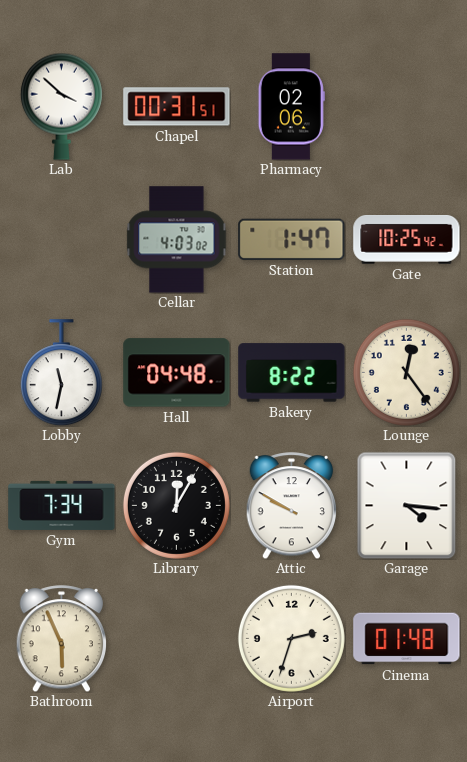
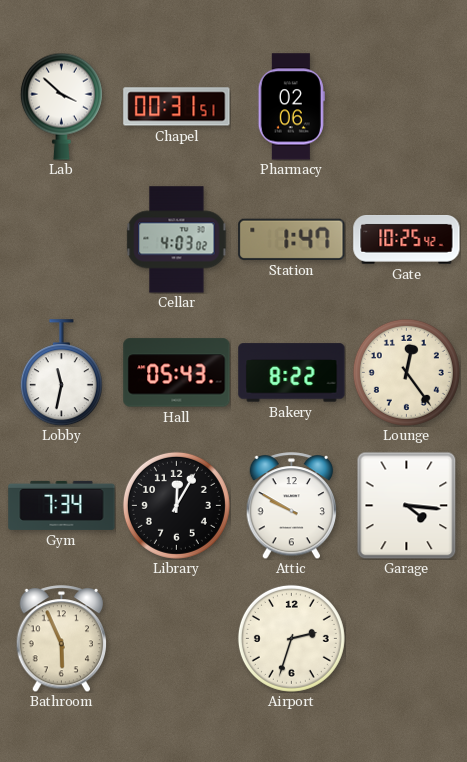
Hall: 04:48 -> 05:43
Cinema: 01:48 -> none
